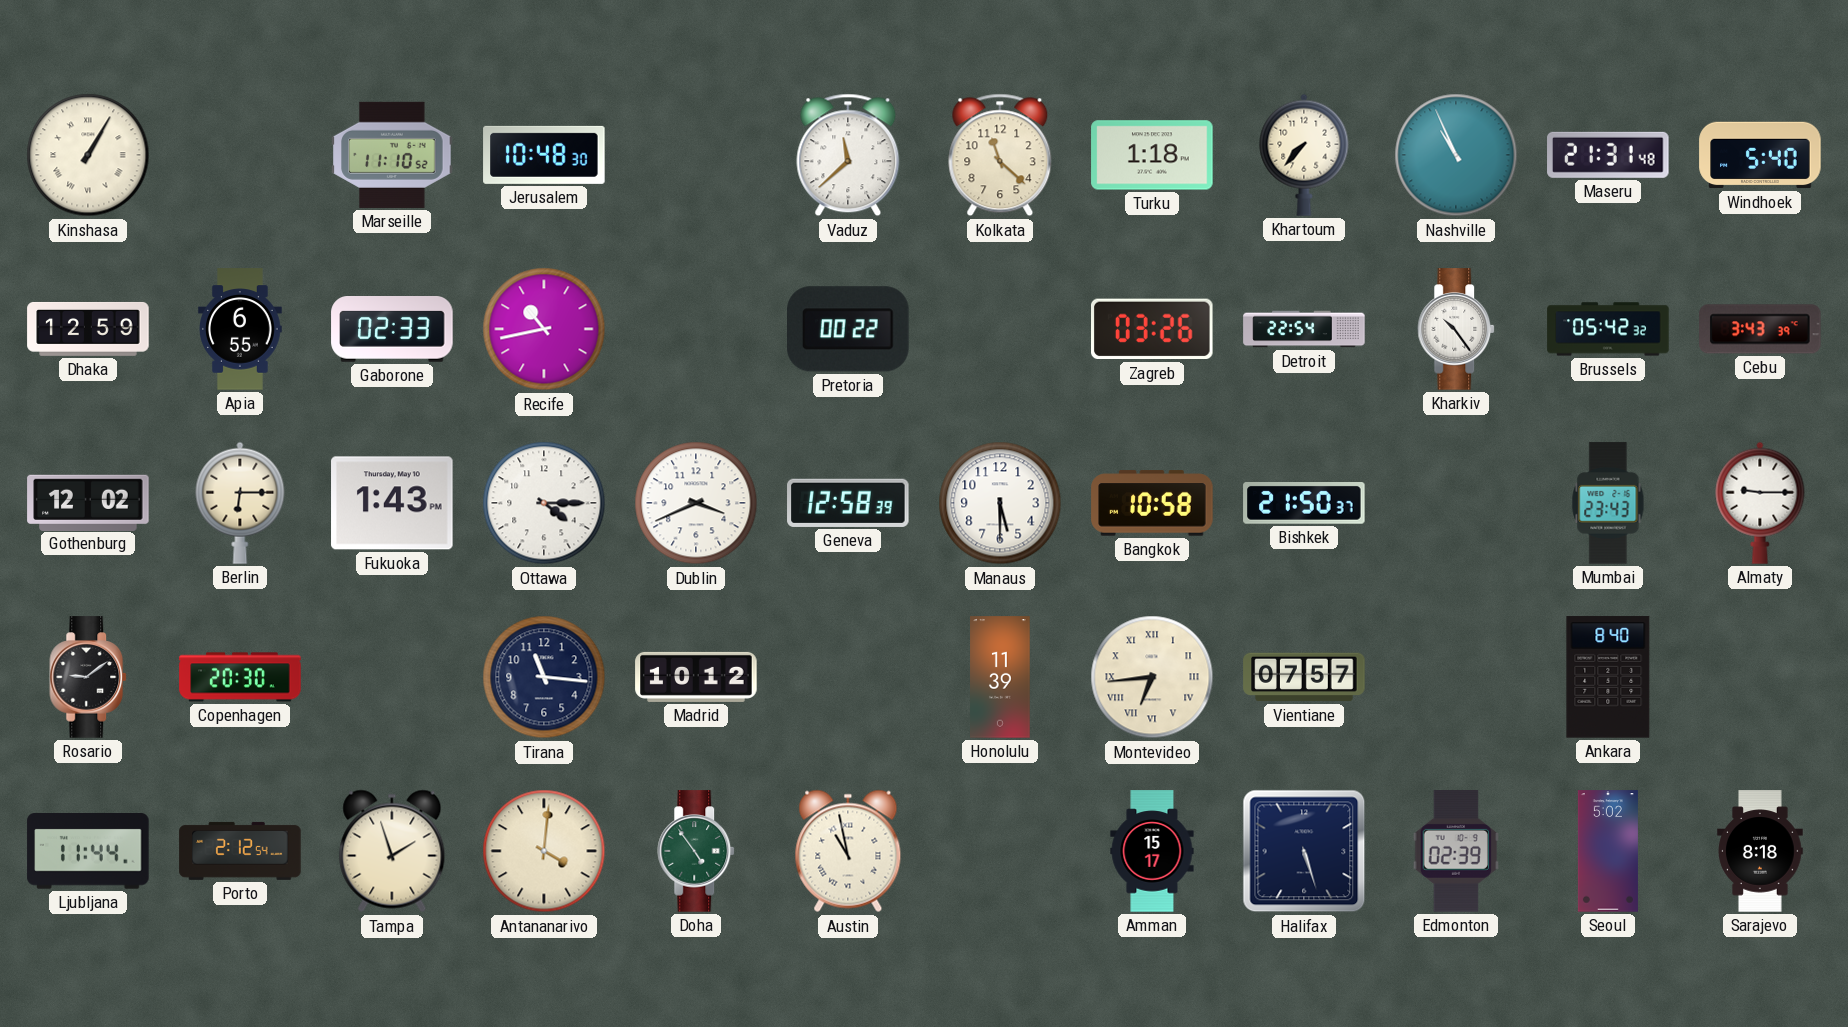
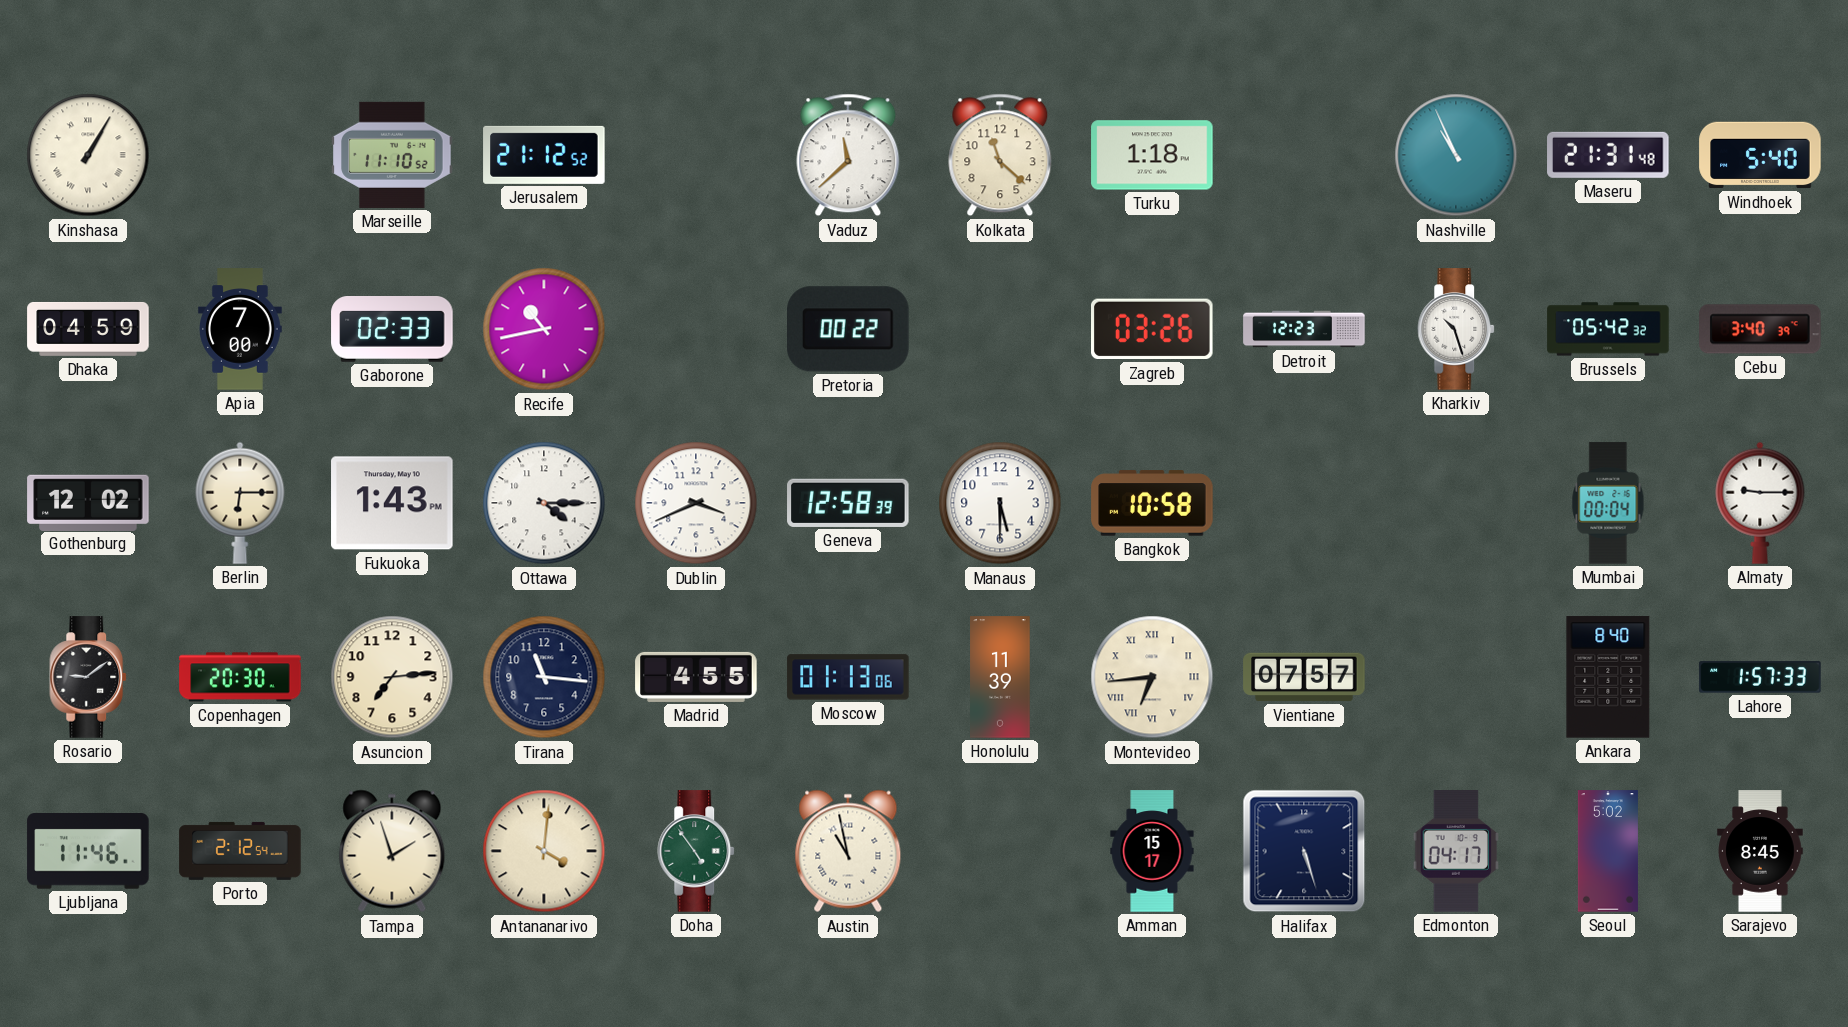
Jerusalem: 10:48 -> 21:12
Khartoum: 7:37 -> none
Dhaka: 12:59 -> 04:59
Apia: 6:55 -> 7:00
Detroit: 22:54 -> 12:23
Kharkiv: 10:24 -> 10:27
Cebu: 3:43 -> 3:40
Bishkek: 21:50 -> none
Mumbai: 23:43 -> 00:04
Asuncion: none -> 7:14
Madrid: 10:12 -> 4:55
Moscow: none -> 01:13
Lahore: none -> 1:57
Ljubljana: 11:44 -> 11:46
Edmonton: 02:39 -> 04:17
Sarajevo: 8:18 -> 8:45
